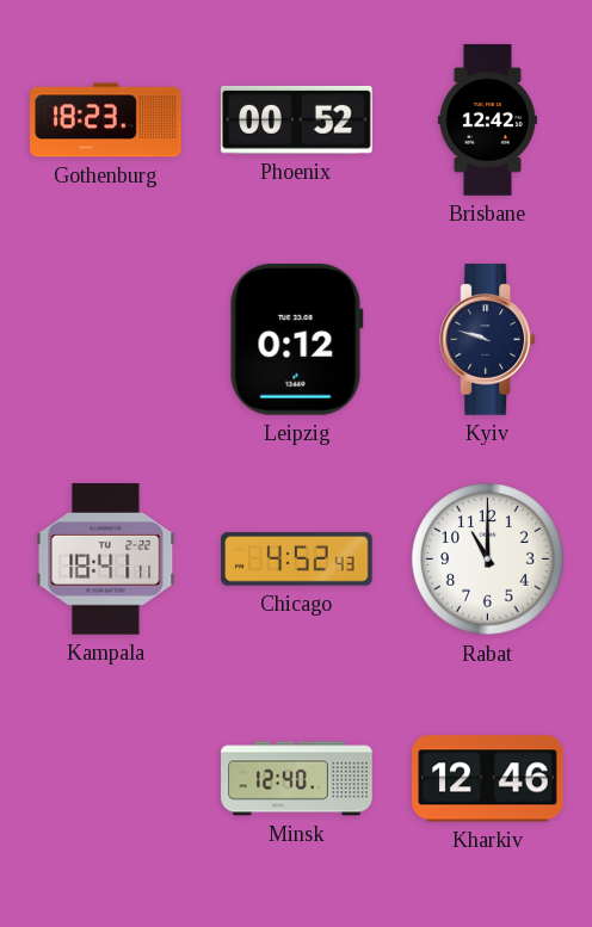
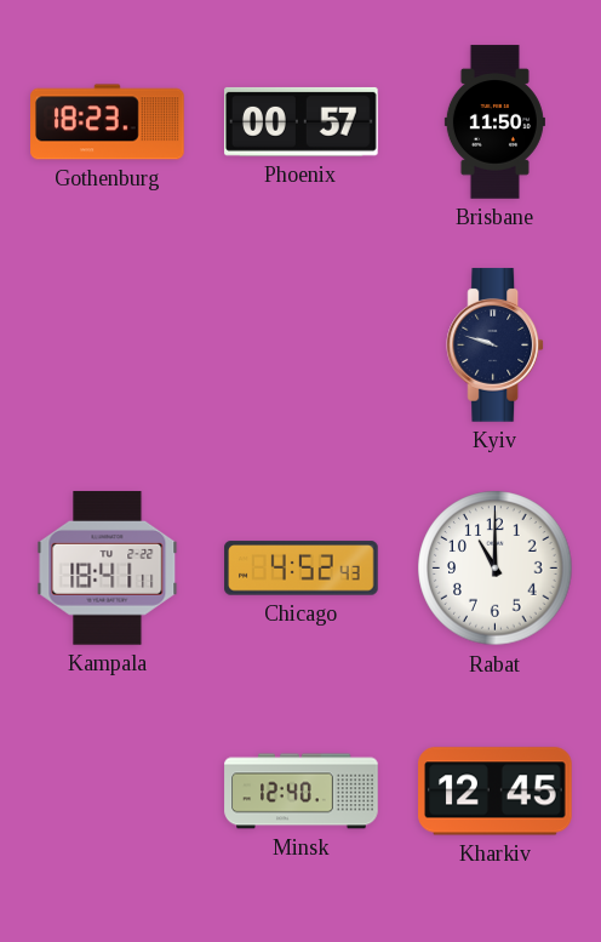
Phoenix: 00:52 -> 00:57
Brisbane: 12:42 -> 11:50
Leipzig: 0:12 -> none
Kharkiv: 12:46 -> 12:45
